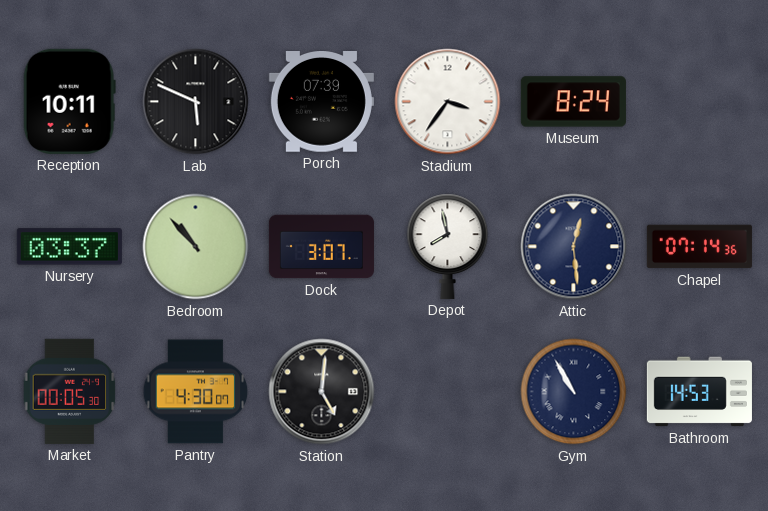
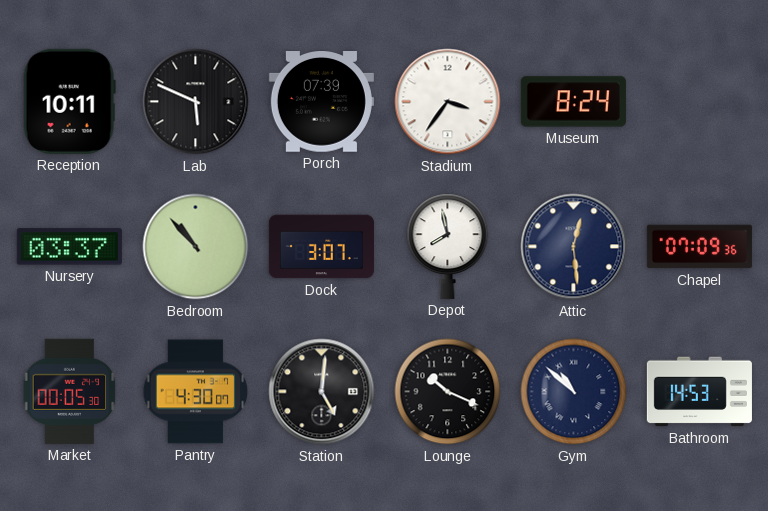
Chapel: 07:14 -> 07:09
Lounge: none -> 10:19
Gym: 10:55 -> 10:52
